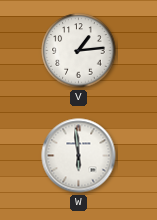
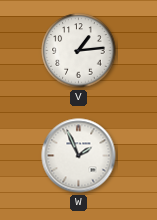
W: 5:59 -> 1:56
